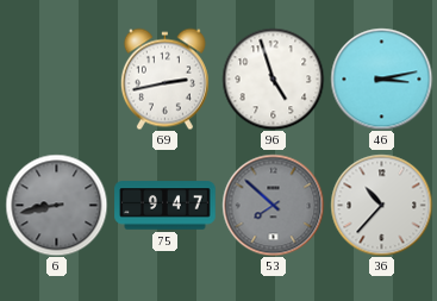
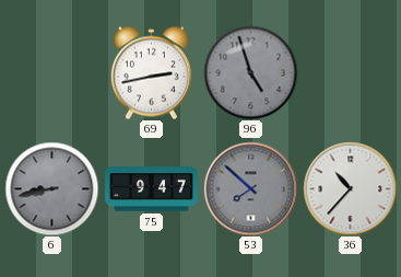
96 dial: white -> grey
46: 3:13 -> none
